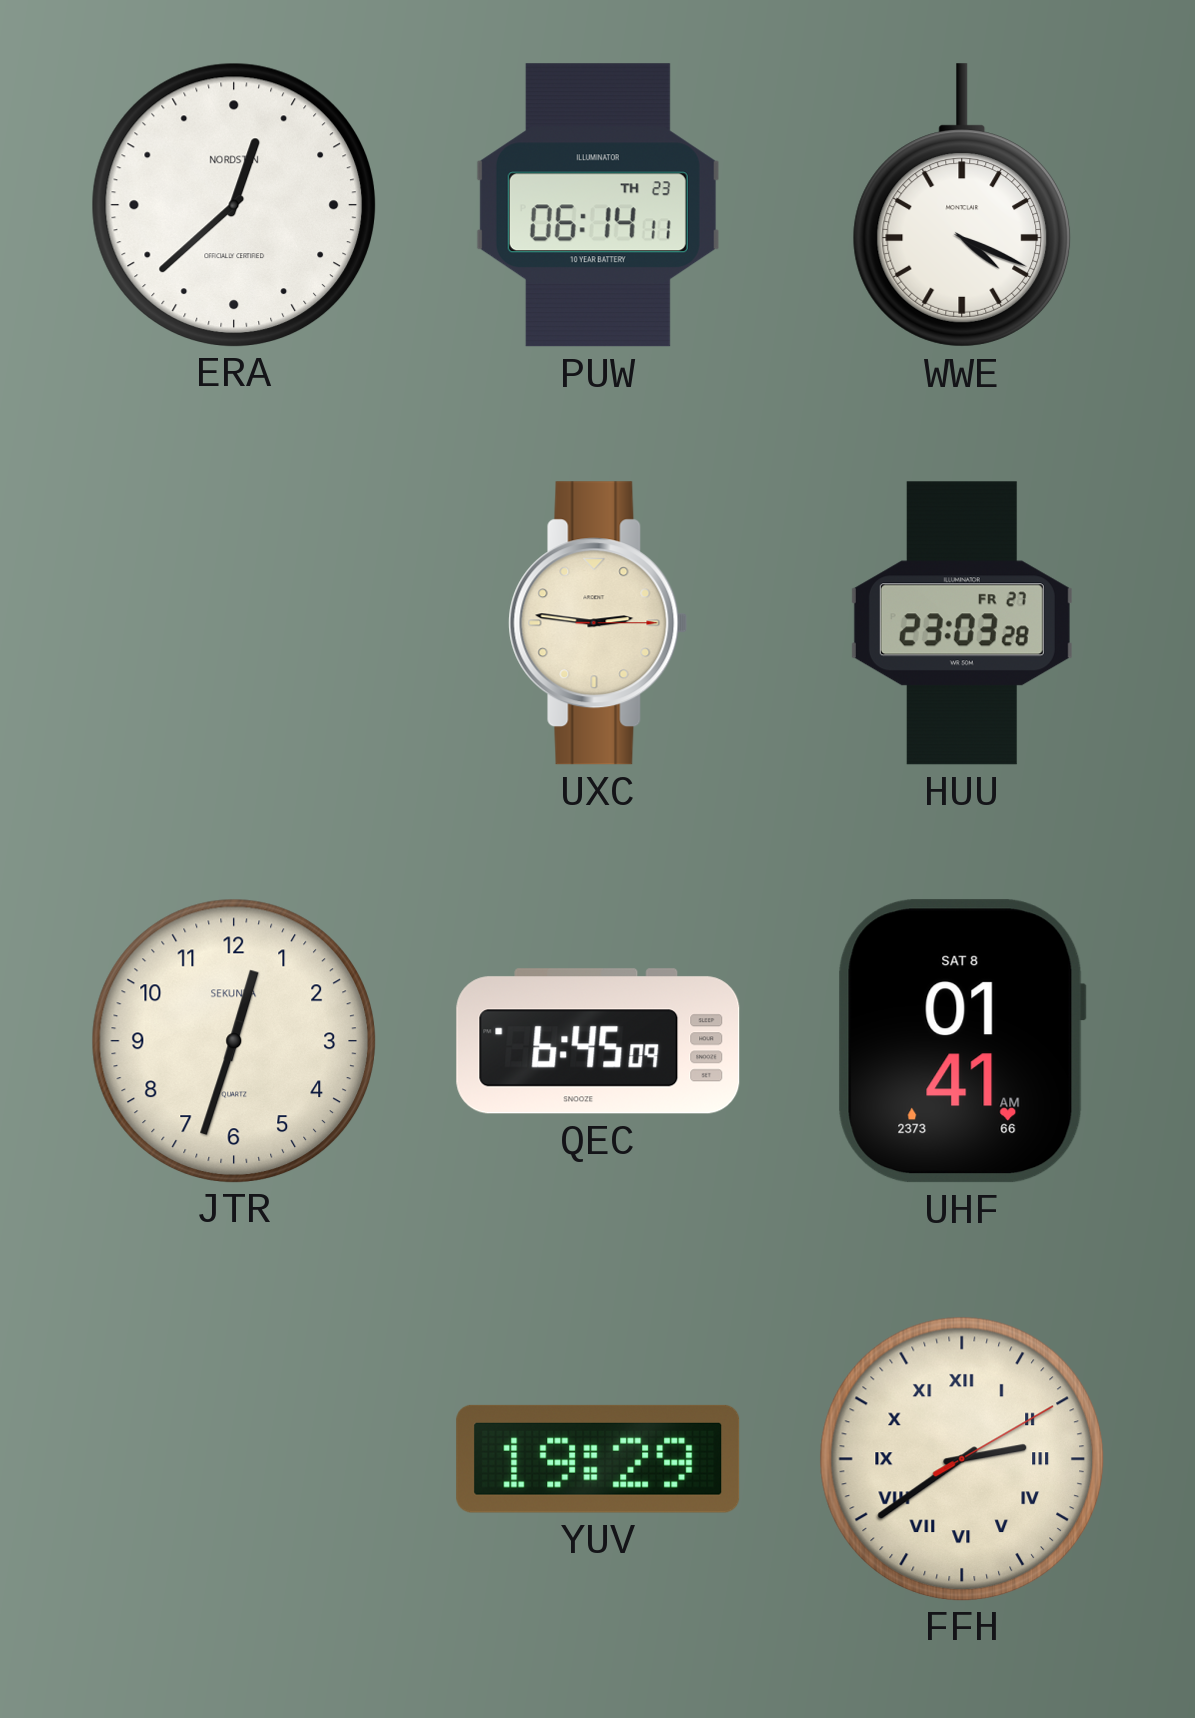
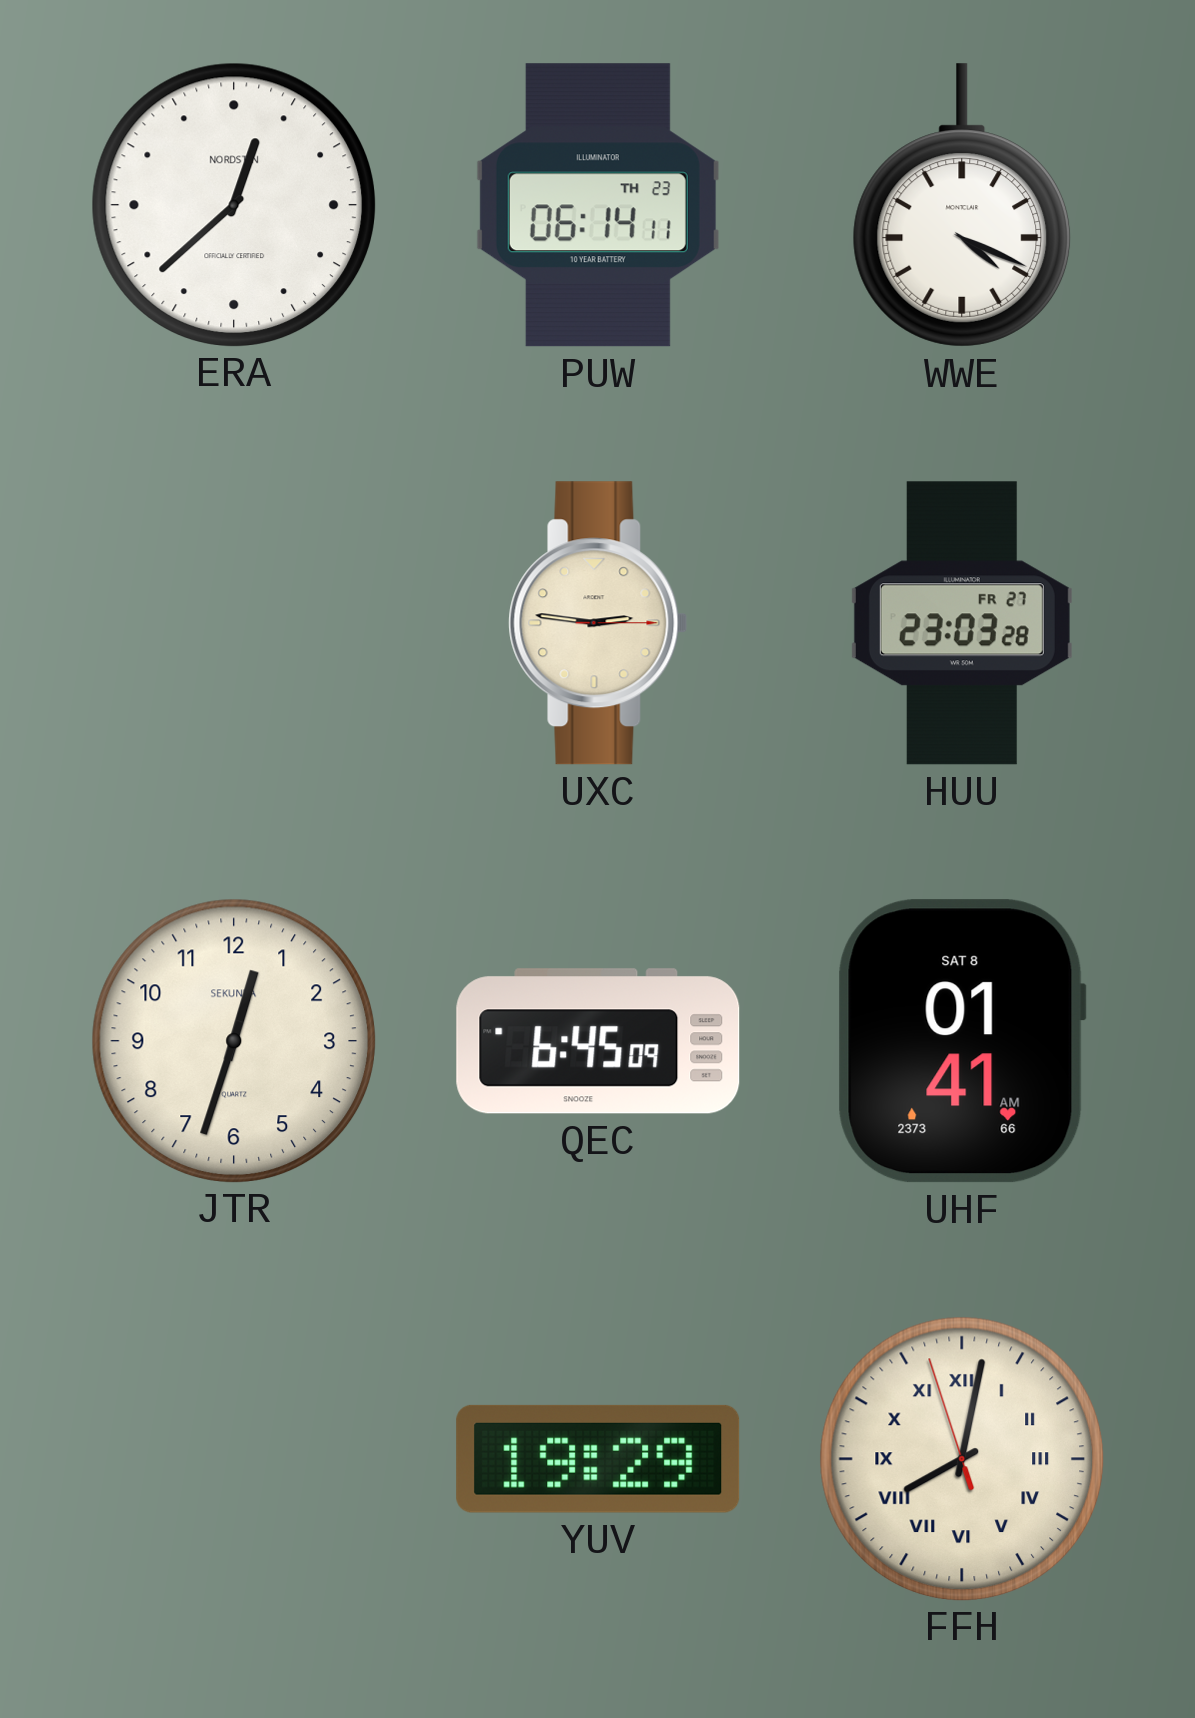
FFH: 2:39 -> 8:01
